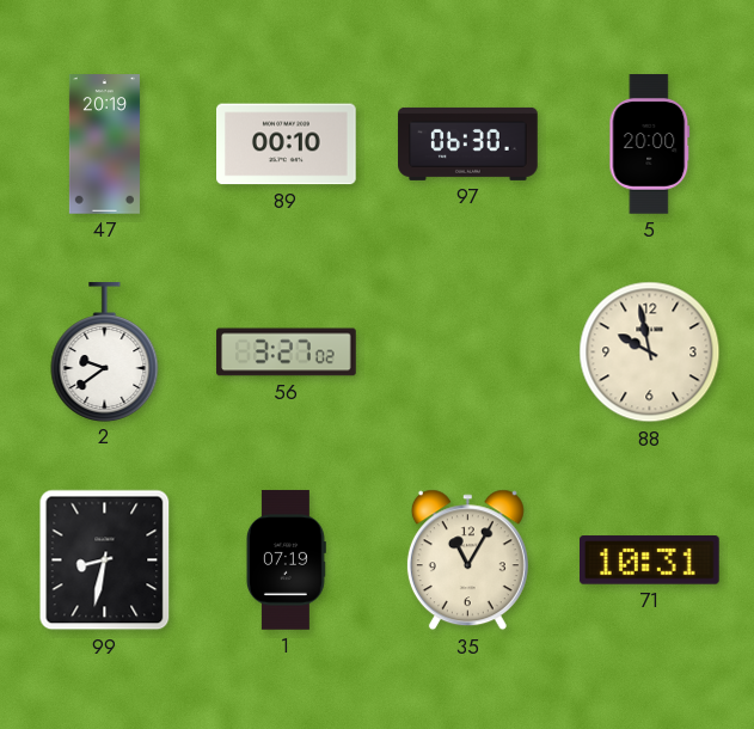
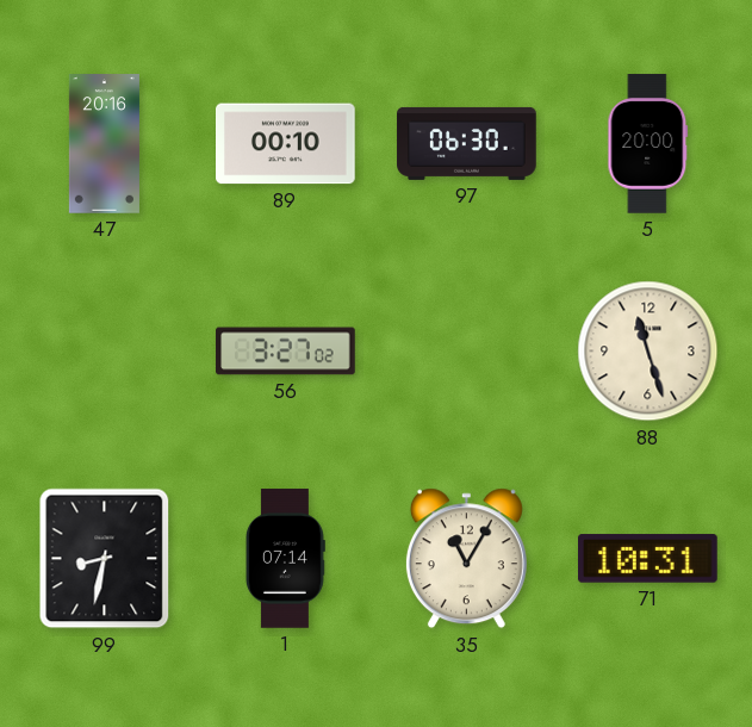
47: 20:19 -> 20:16
2: 9:39 -> none
88: 9:58 -> 11:27
1: 07:19 -> 07:14
